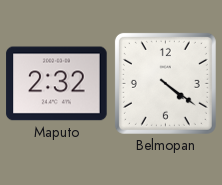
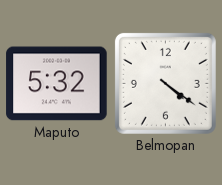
Maputo: 2:32 -> 5:32
